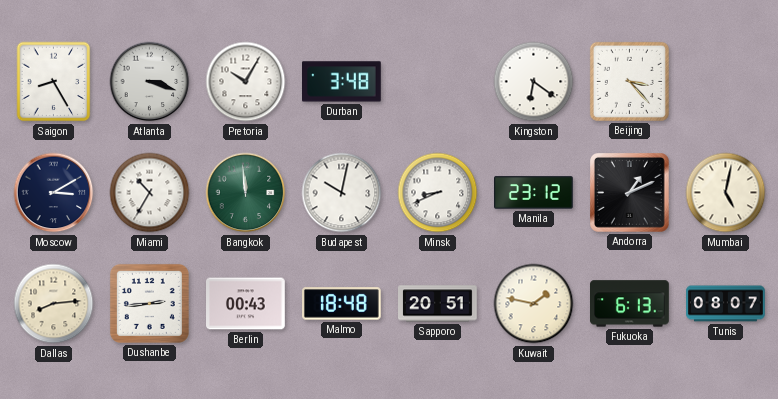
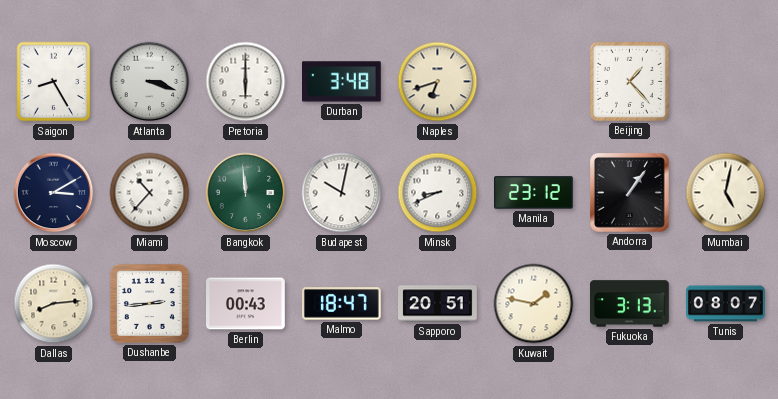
Pretoria: 10:05 -> 6:00
Naples: none -> 6:42
Kingston: 6:21 -> none
Beijing: 3:23 -> 1:23
Miami: 10:35 -> 10:37
Andorra: 1:11 -> 1:06
Malmo: 18:48 -> 18:47
Fukuoka: 6:13 -> 3:13
